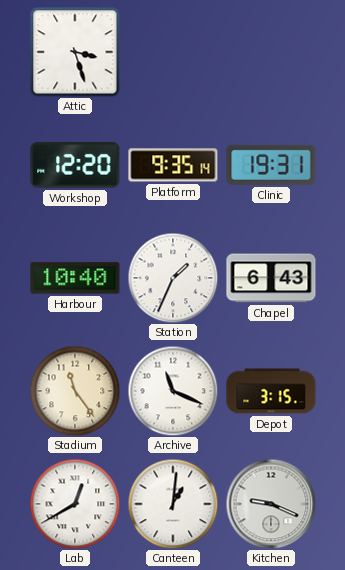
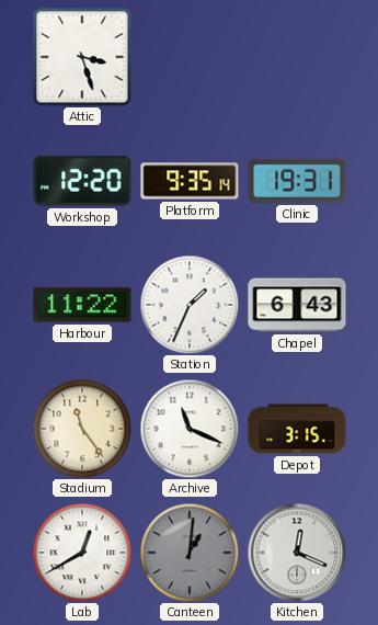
Harbour: 10:40 -> 11:22
Canteen dial: white -> grey
Kitchen: 9:19 -> 12:19
